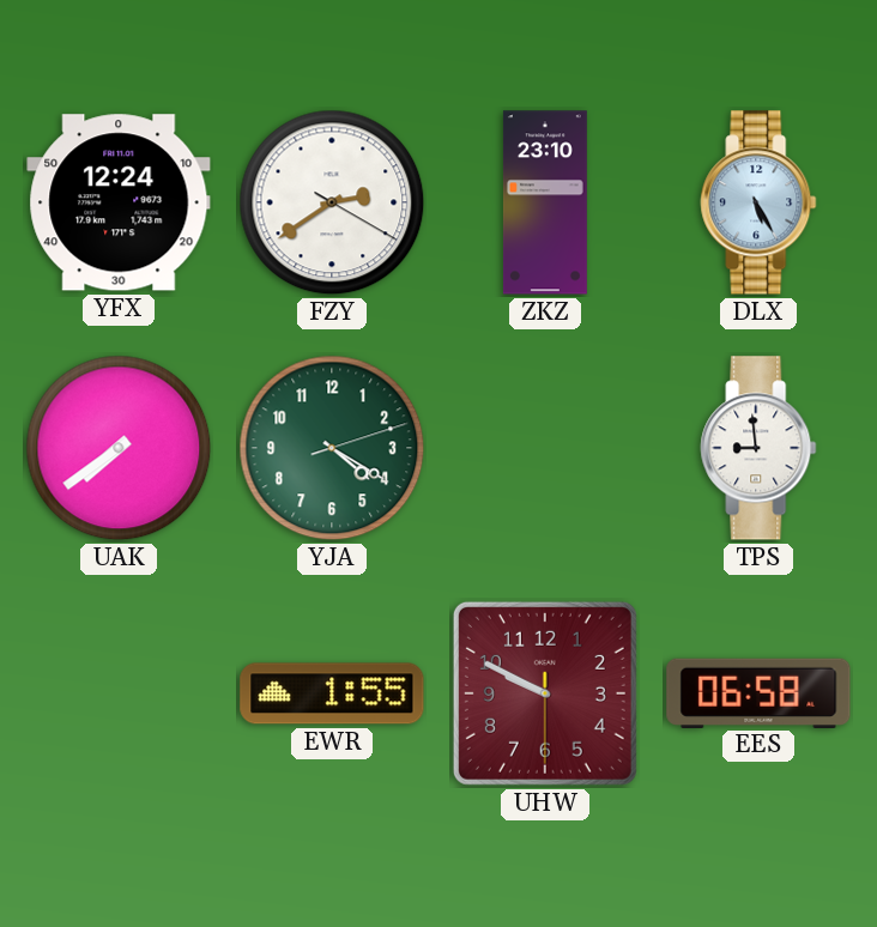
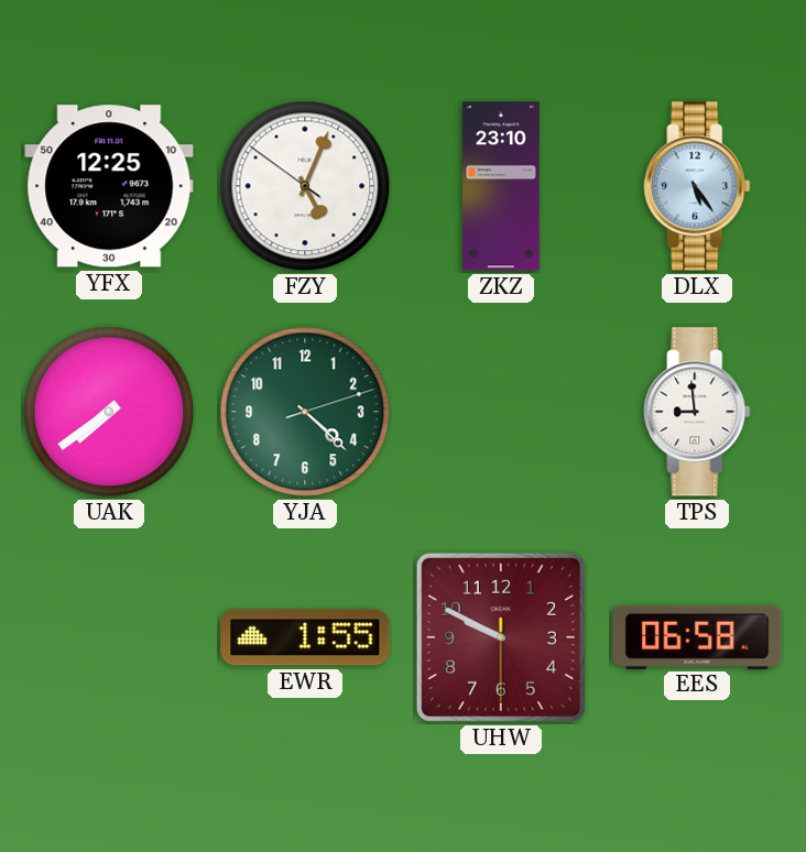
YFX: 12:24 -> 12:25
FZY: 2:39 -> 5:03
DLX: 5:25 -> 5:24
YJA: 4:20 -> 4:22
